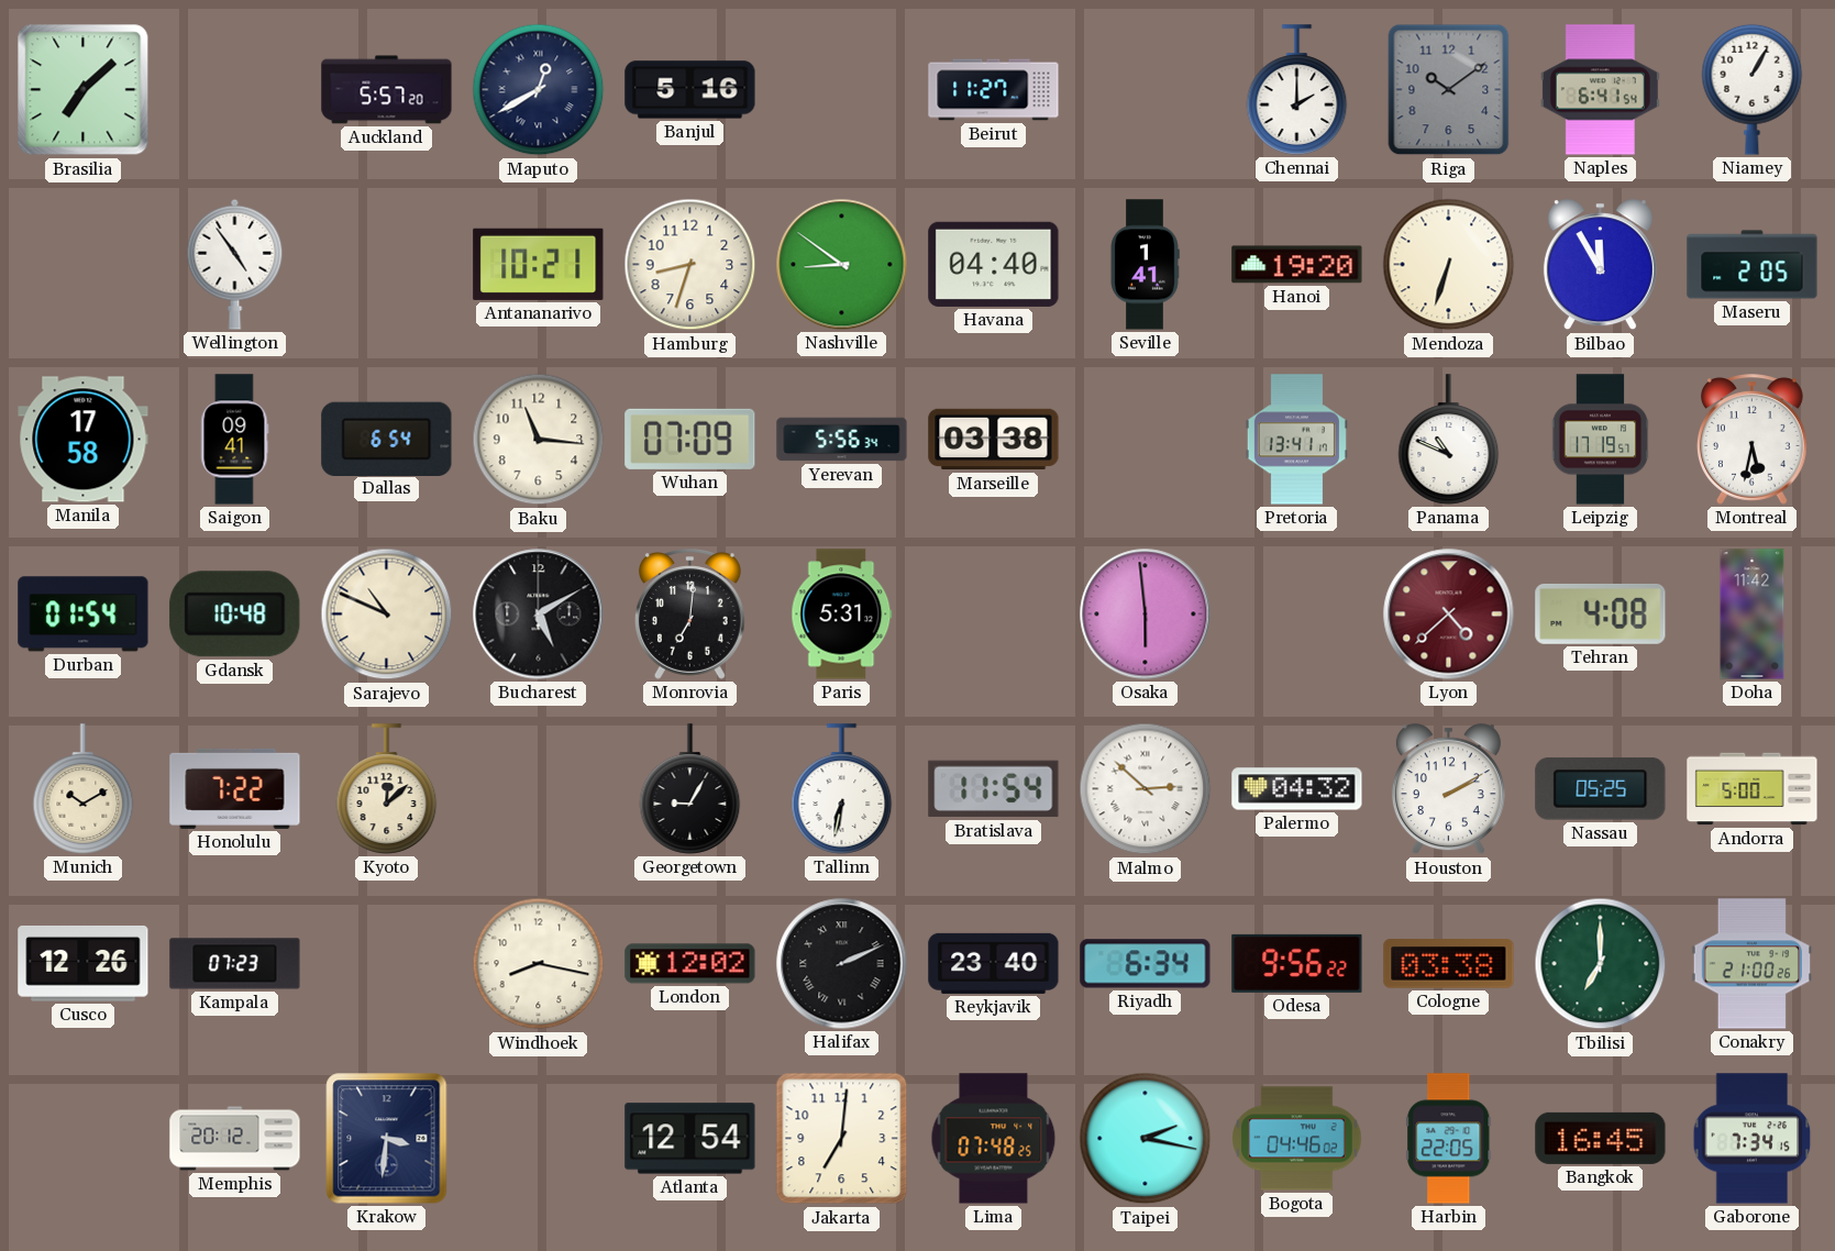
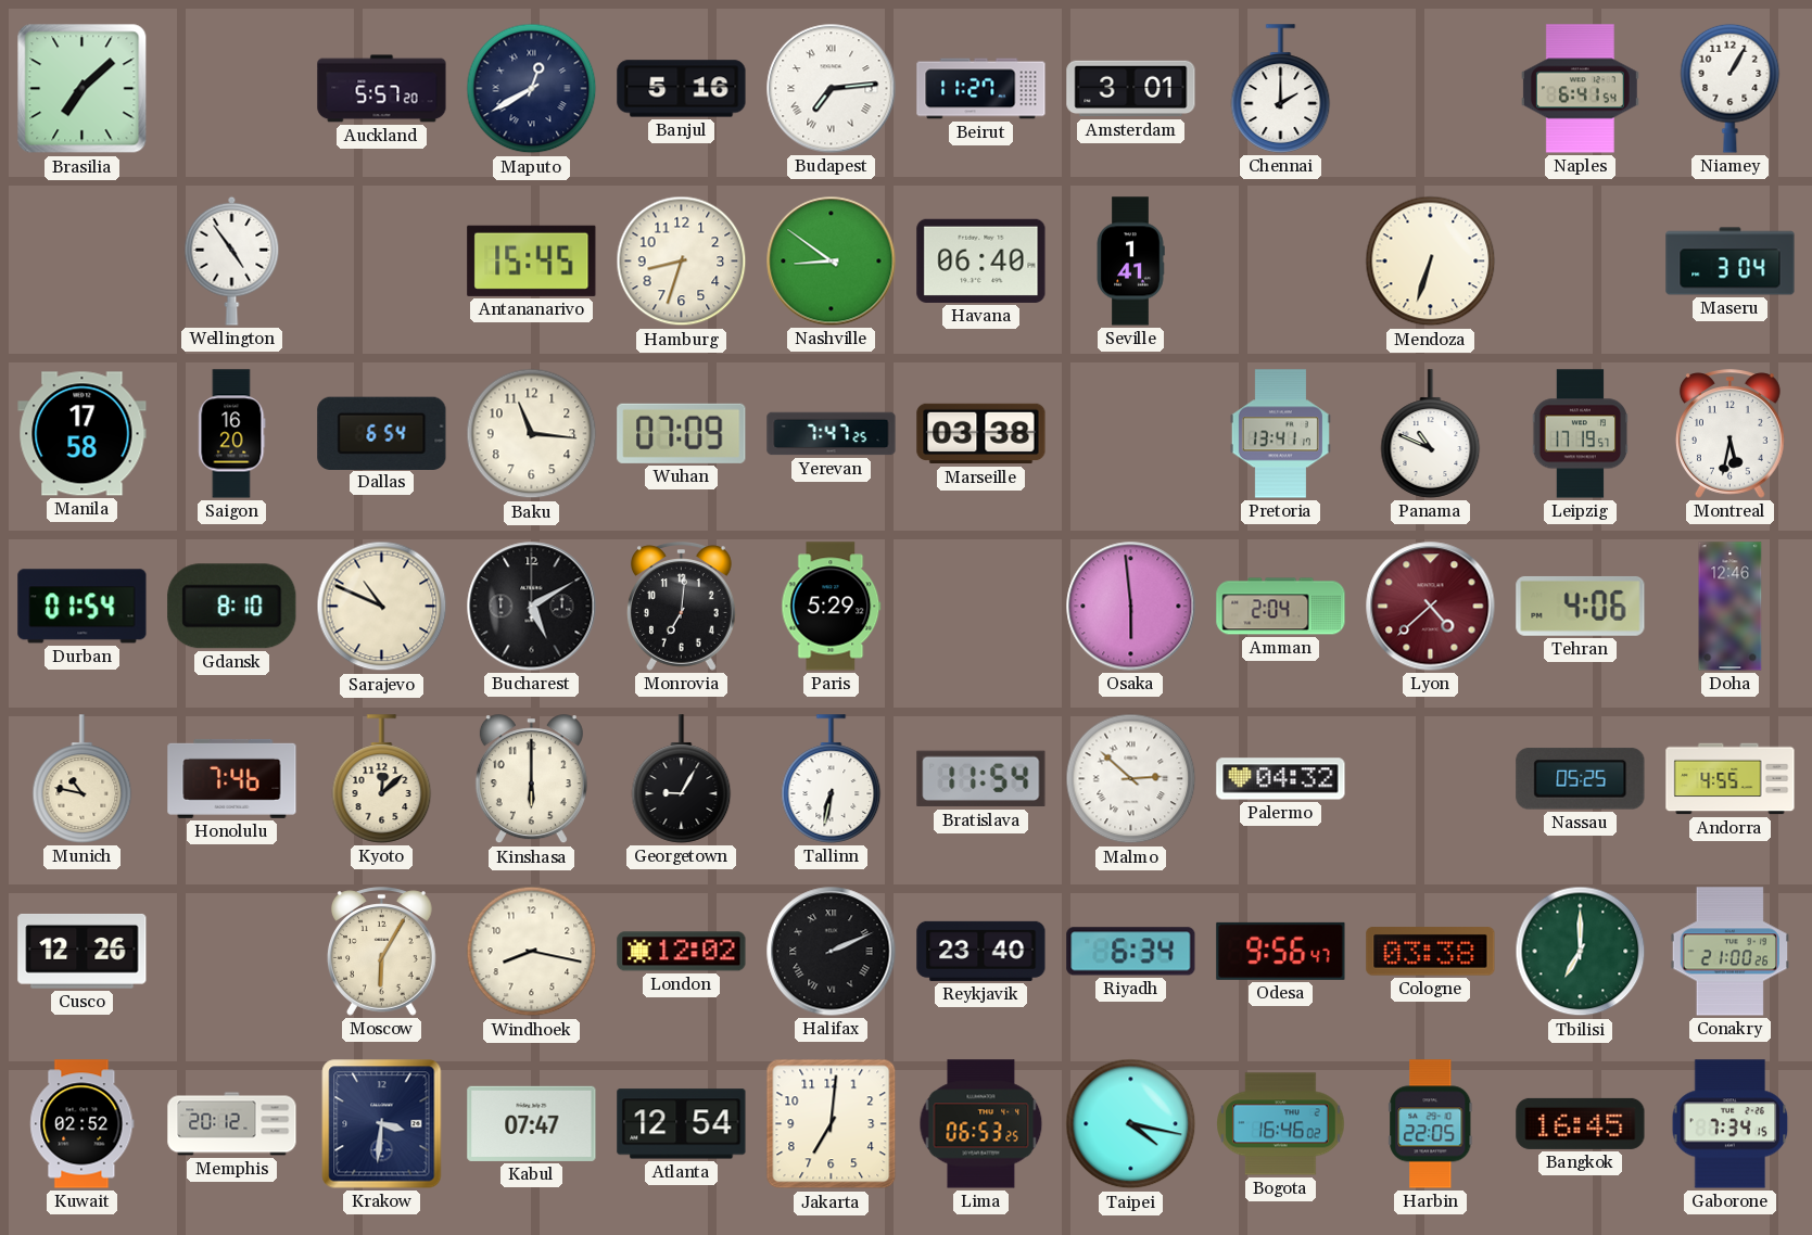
Budapest: none -> 7:14
Amsterdam: none -> 3:01
Riga: 10:09 -> none
Antananarivo: 10:21 -> 15:45
Havana: 04:40 -> 06:40
Hanoi: 19:20 -> none
Bilbao: 11:55 -> none
Maseru: 2:05 -> 3:04
Saigon: 09:41 -> 16:20
Yerevan: 5:56 -> 7:47
Gdansk: 10:48 -> 8:10
Paris: 5:31 -> 5:29
Amman: none -> 2:04
Tehran: 4:08 -> 4:06
Doha: 11:42 -> 12:46
Munich: 10:10 -> 10:47
Honolulu: 7:22 -> 7:46
Kinshasa: none -> 6:00
Houston: 2:10 -> none
Andorra: 5:00 -> 4:55
Kampala: 07:23 -> none
Moscow: none -> 6:05
Odesa: 9:56:22 -> 9:56:47
Kuwait: none -> 02:52
Kabul: none -> 07:47
Lima: 07:48 -> 06:53
Taipei: 2:17 -> 4:17
Bogota: 04:46 -> 16:46
